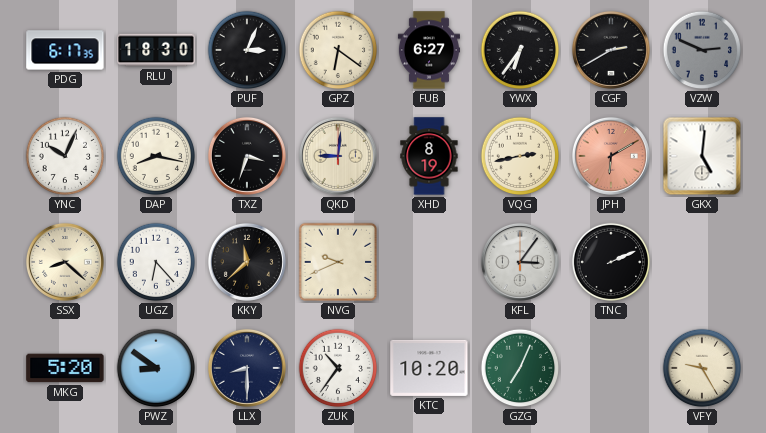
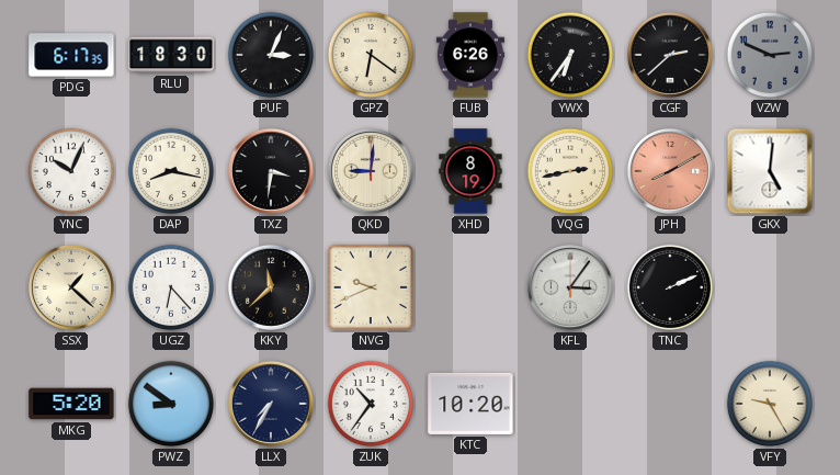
FUB: 6:27 -> 6:26
CGF: 2:40 -> 2:38
TXZ: 3:33 -> 3:31
JPH: 6:10 -> 8:10
SSX: 8:22 -> 1:22
LLX: 8:30 -> 7:35
GZG: 7:04 -> none
